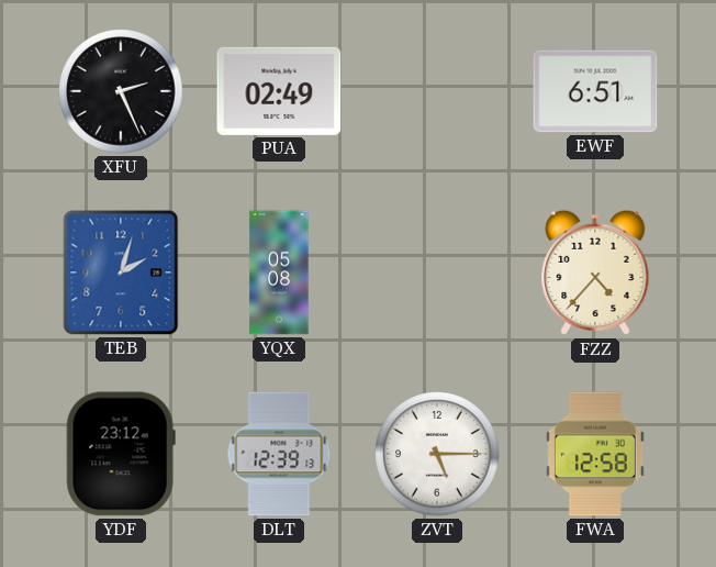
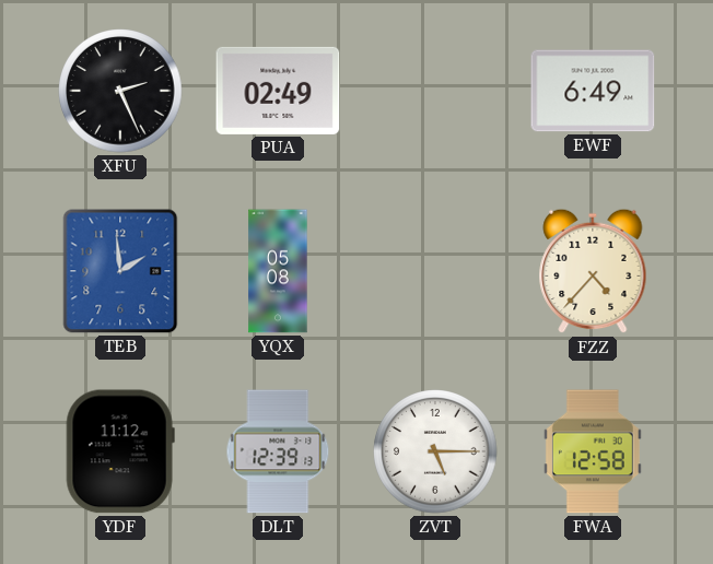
EWF: 6:51 -> 6:49
TEB: 2:03 -> 1:59
YDF: 23:12 -> 11:12
